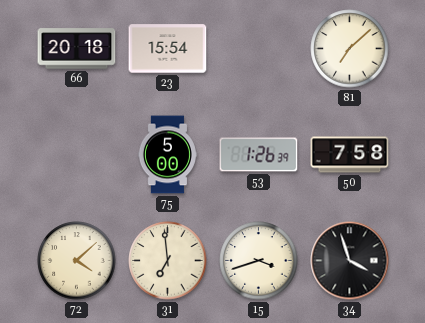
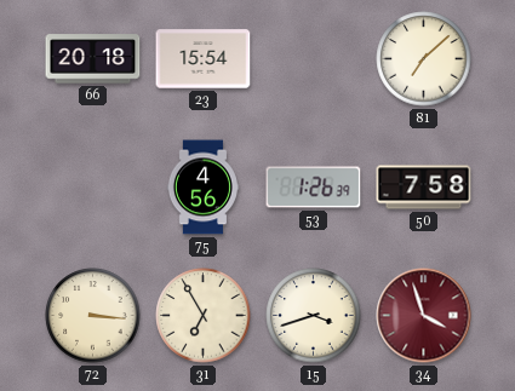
75: 5:00 -> 4:56
72: 4:08 -> 3:16
31: 6:59 -> 6:55
34 dial: black -> burgundy
